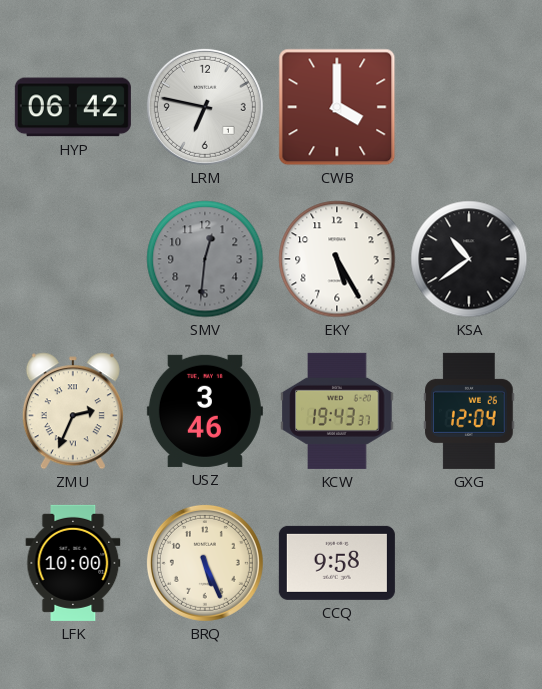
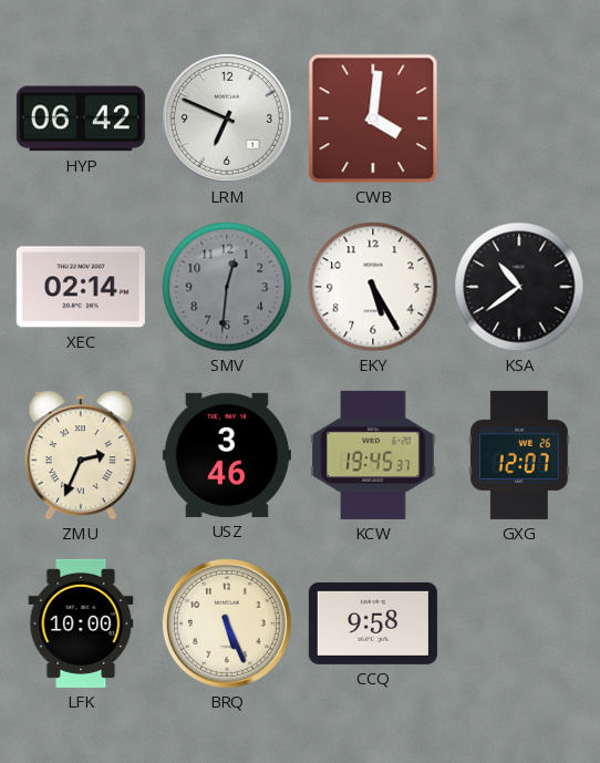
LRM: 6:47 -> 6:49
CWB: 4:00 -> 4:01
XEC: none -> 02:14
KCW: 19:43 -> 19:45
GXG: 12:04 -> 12:07
